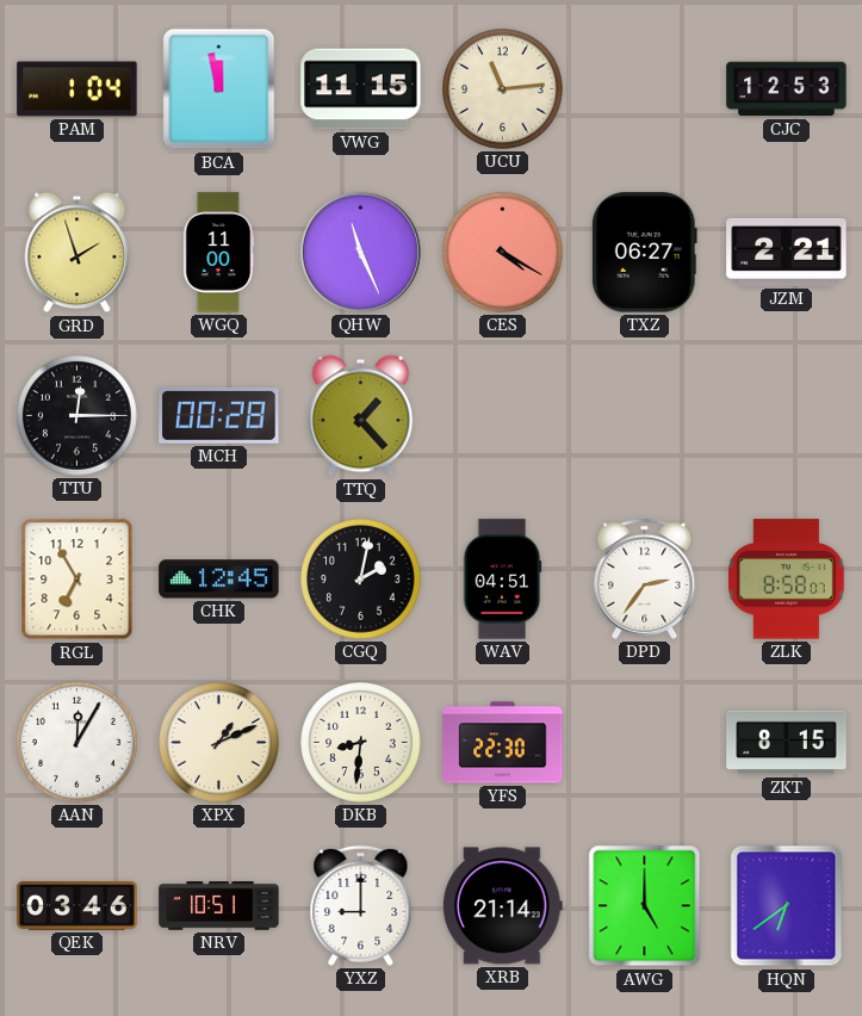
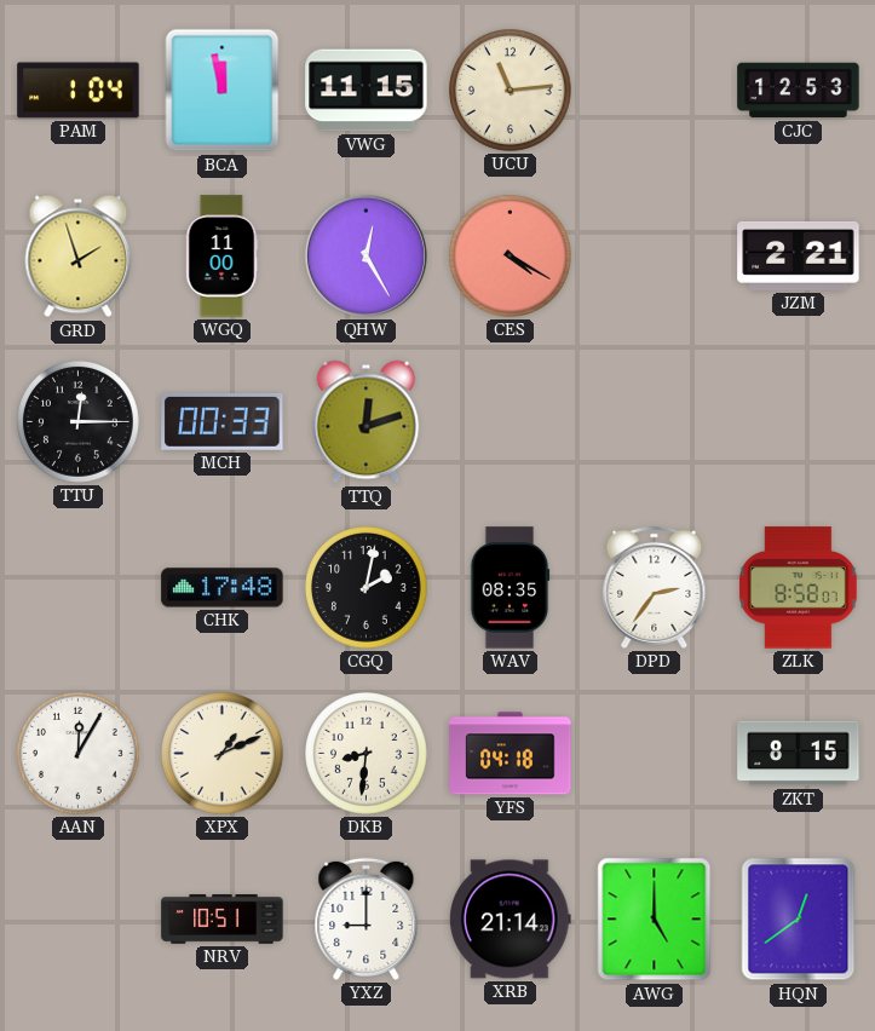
QHW: 11:26 -> 12:25
TXZ: 06:27 -> none
MCH: 00:28 -> 00:33
TTQ: 1:23 -> 12:12
RGL: 6:55 -> none
CHK: 12:45 -> 17:48
WAV: 04:51 -> 08:35
YFS: 22:30 -> 04:18
QEK: 03:46 -> none
HQN: 6:39 -> 12:39
